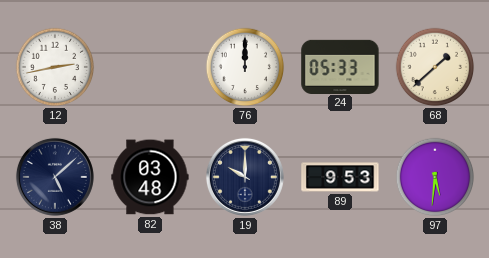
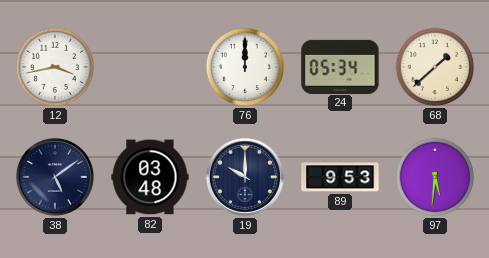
12: 2:43 -> 3:43
24: 05:33 -> 05:34
38: 5:08 -> 5:09
